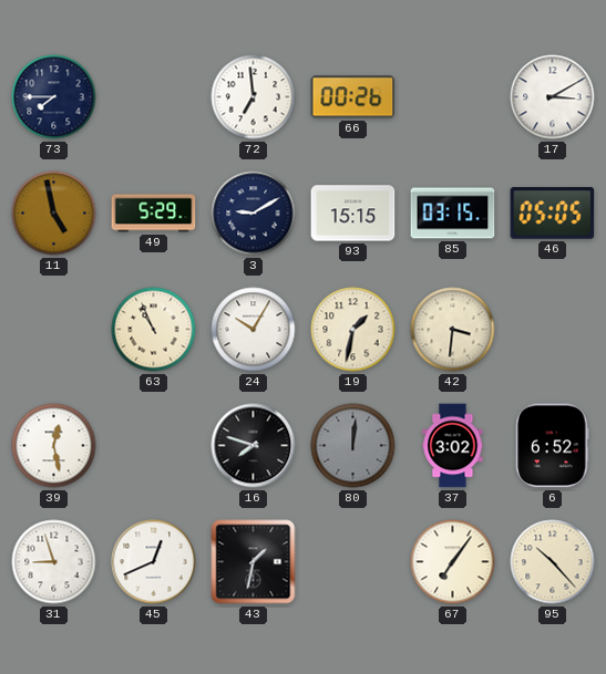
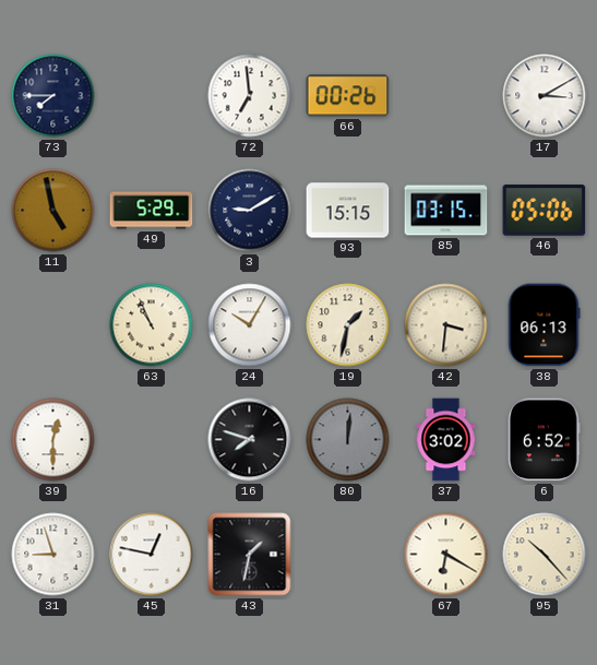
46: 05:05 -> 05:06
38: none -> 06:13
39: 12:28 -> 12:30
45: 12:41 -> 12:47
67: 7:06 -> 6:20
